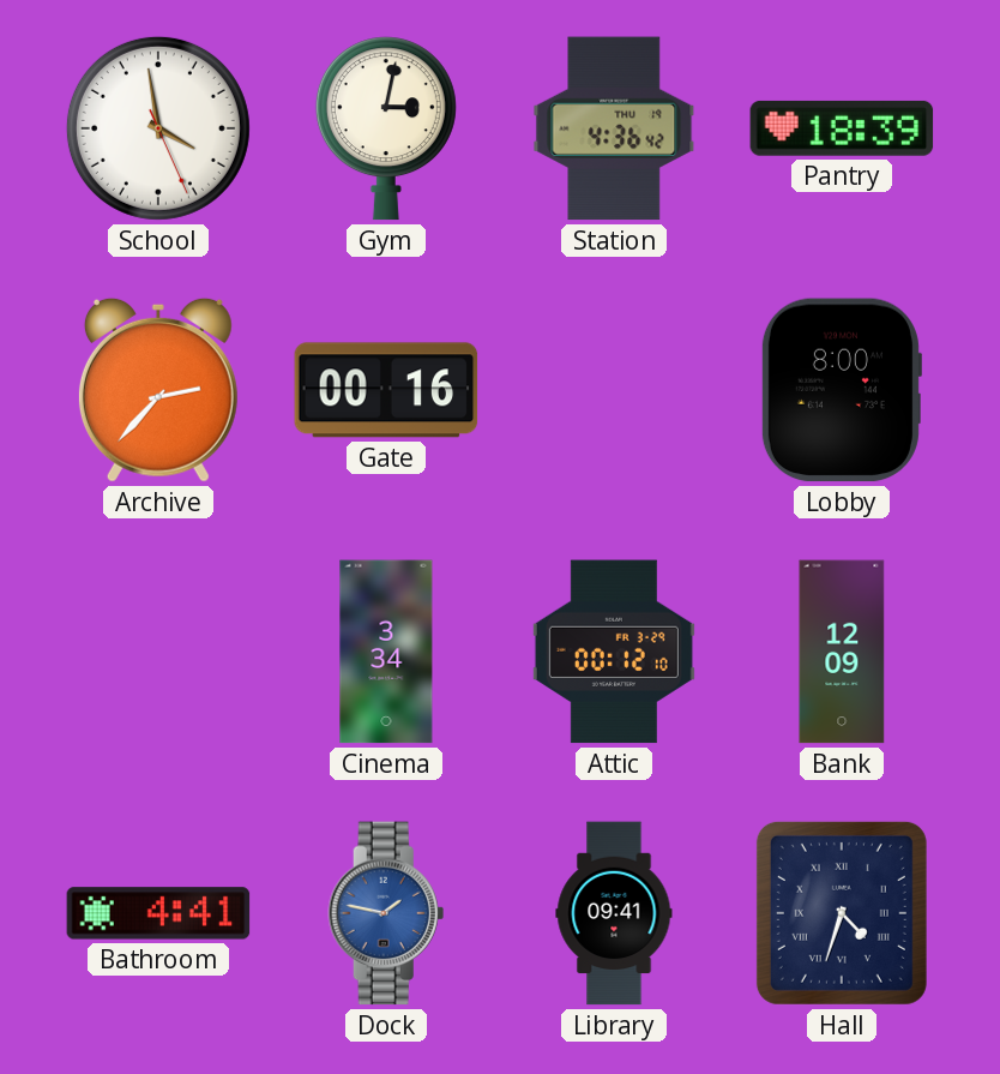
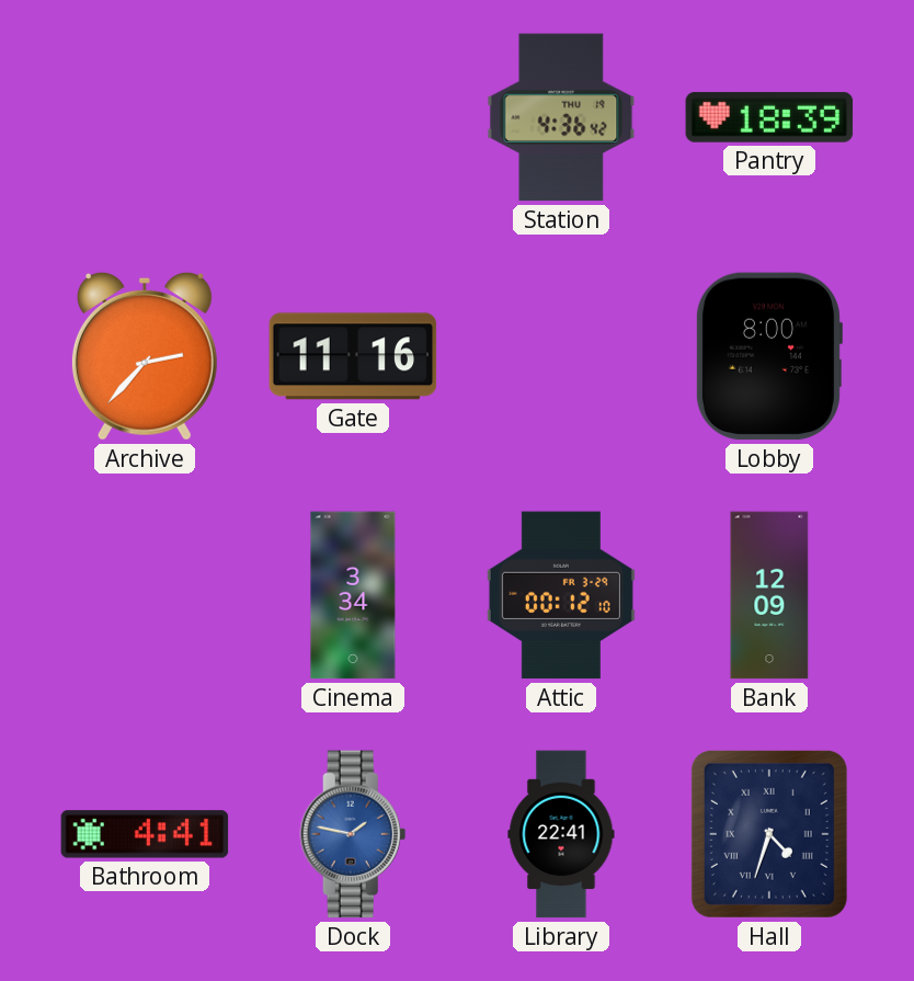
School: 3:58 -> none
Gym: 3:02 -> none
Gate: 00:16 -> 11:16
Library: 09:41 -> 22:41
